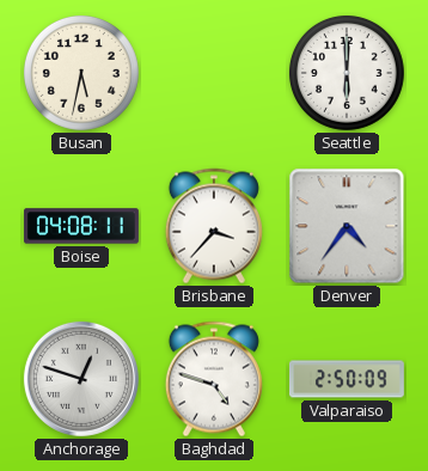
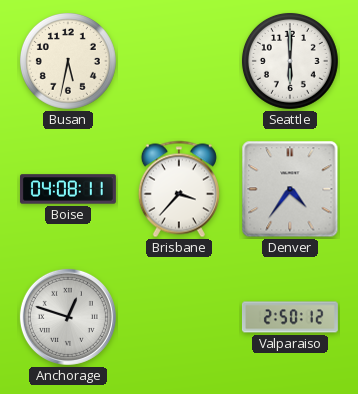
Baghdad: 4:48 -> none
Valparaiso: 2:50:09 -> 2:50:12
